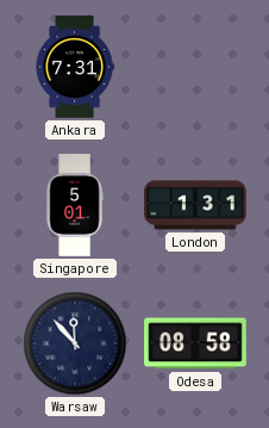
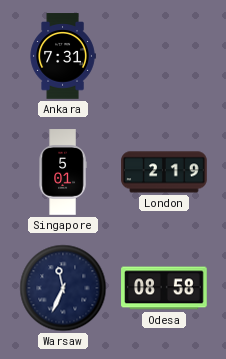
London: 1:31 -> 2:19
Warsaw: 11:53 -> 11:34
